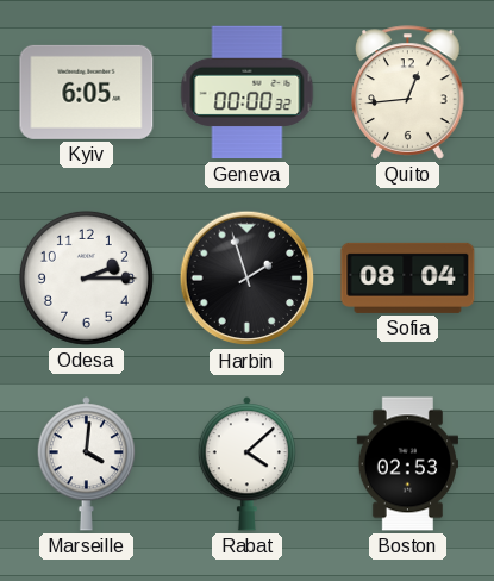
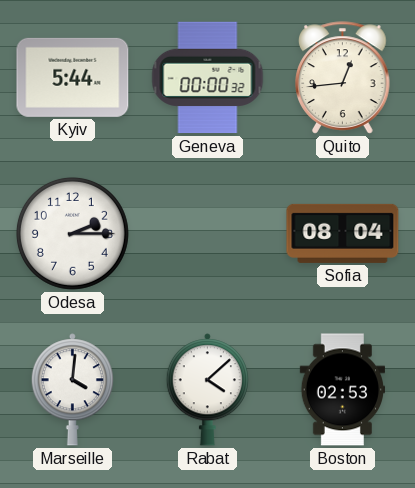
Kyiv: 6:05 -> 5:44
Harbin: 1:57 -> none
